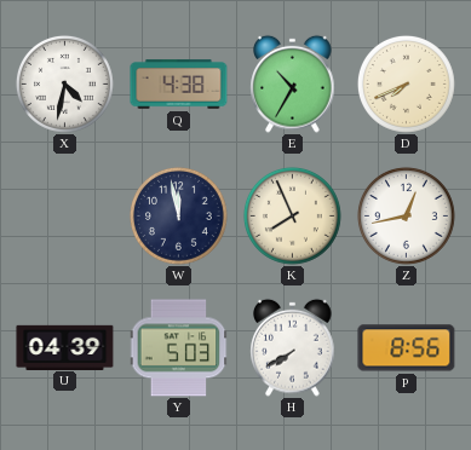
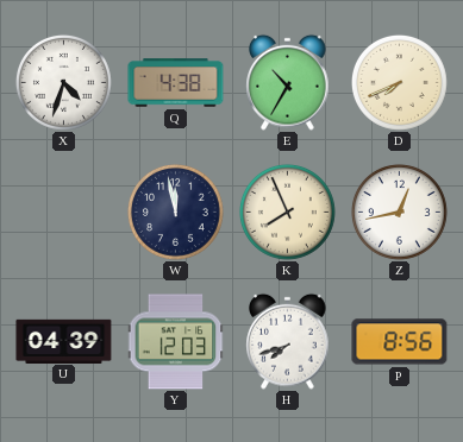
X: 4:32 -> 4:33
Y: 5:03 -> 12:03
H: 7:40 -> 7:42
